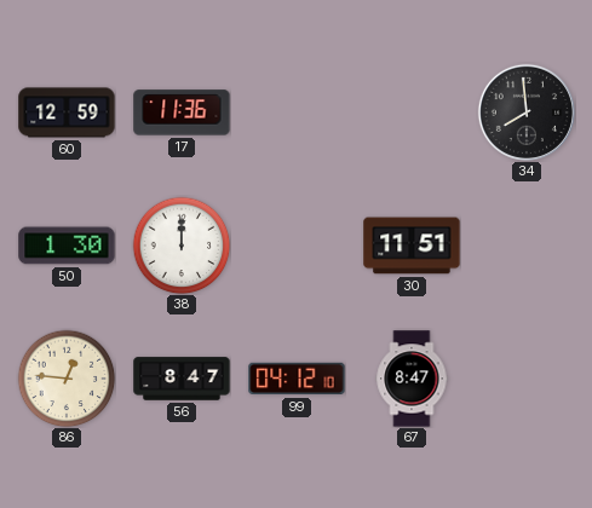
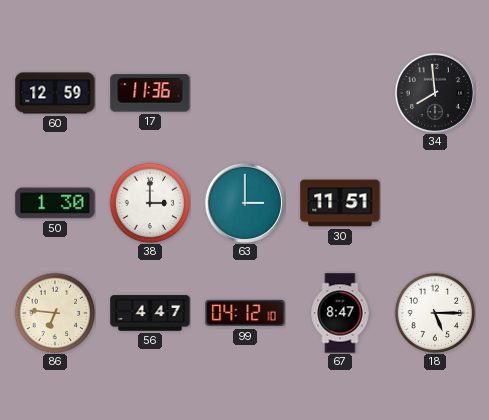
38: 12:00 -> 3:00
63: none -> 3:00
86: 12:46 -> 6:46
56: 8:47 -> 4:47
18: none -> 5:15
